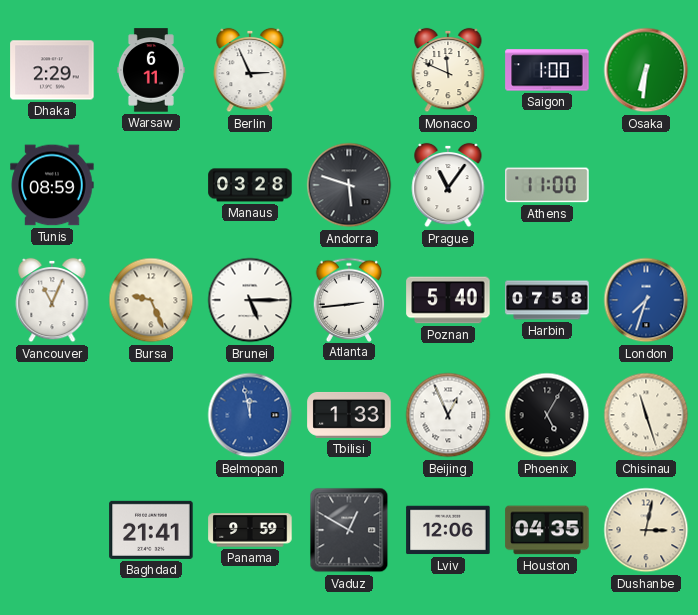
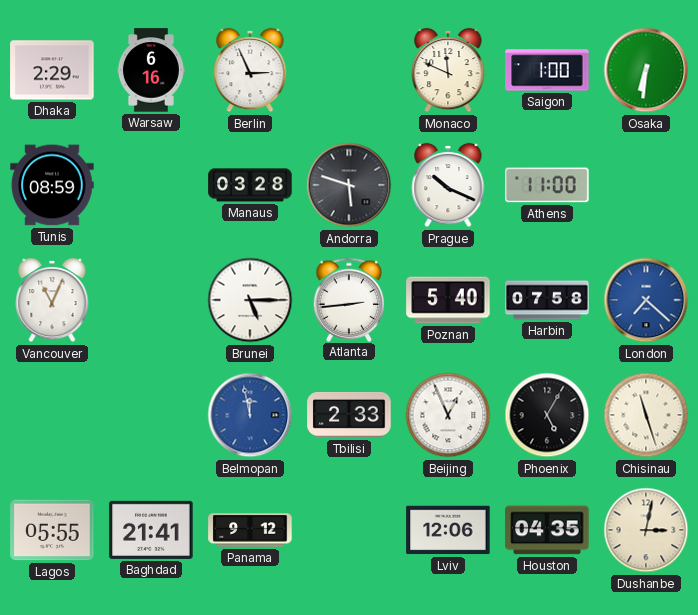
Warsaw: 6:11 -> 6:16
Prague: 11:06 -> 10:19
Bursa: 9:26 -> none
London: 7:33 -> 7:22
Tbilisi: 1:33 -> 2:33
Lagos: none -> 05:55
Panama: 9:59 -> 9:12
Vaduz: 12:50 -> none
